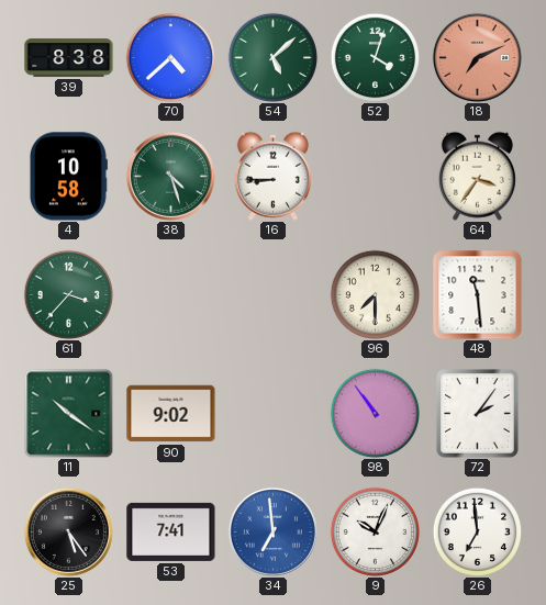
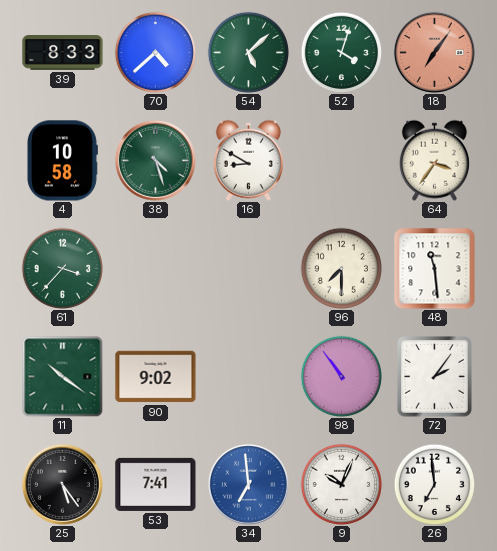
39: 8:38 -> 8:33
18: 7:11 -> 7:06
16: 8:45 -> 8:50
